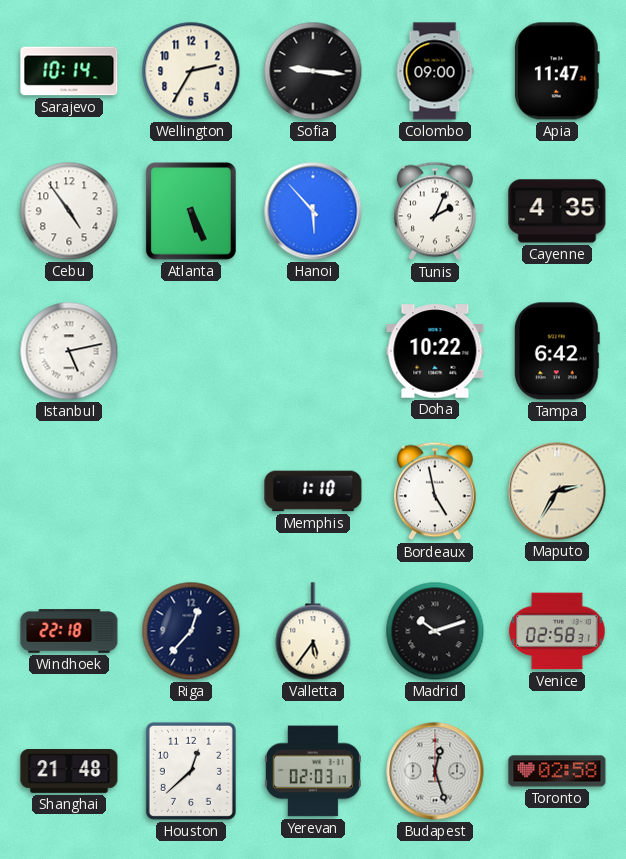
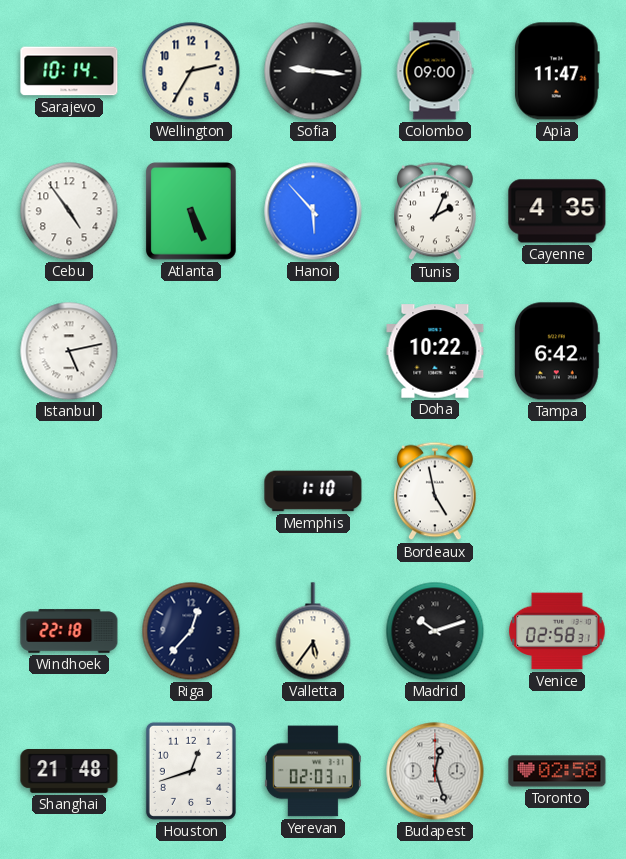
Maputo: 2:35 -> none
Houston: 12:38 -> 12:42
